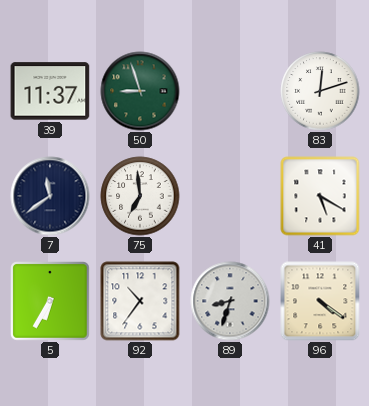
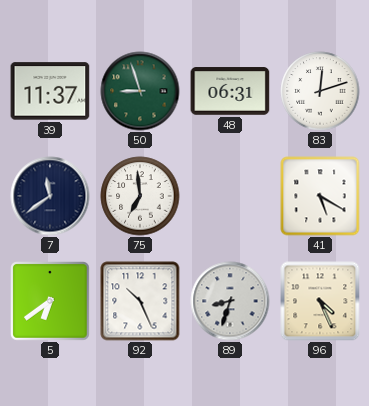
48: none -> 06:31
5: 6:35 -> 6:39
92: 10:36 -> 10:26
96: 4:21 -> 4:26
